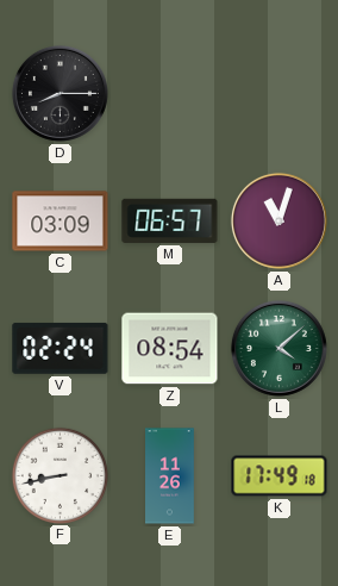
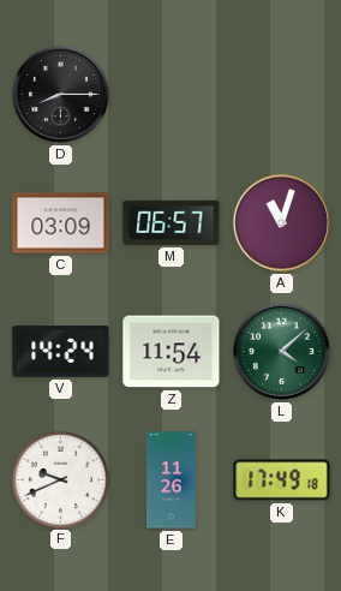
V: 02:24 -> 14:24
Z: 08:54 -> 11:54
F: 8:43 -> 9:41
